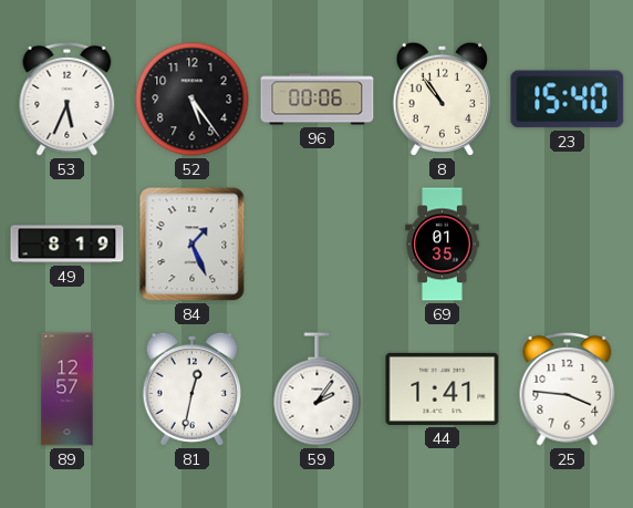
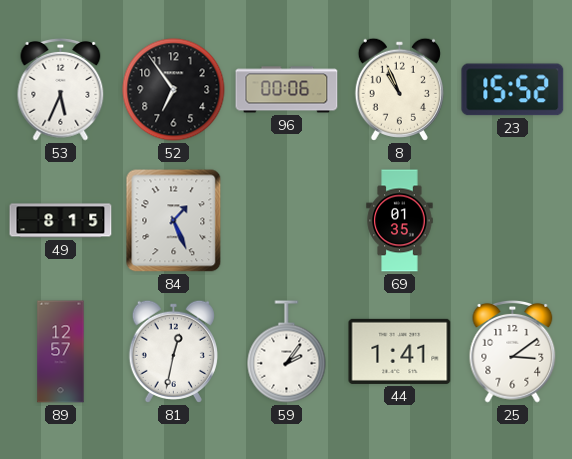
52: 5:24 -> 6:54
8: 10:54 -> 10:56
23: 15:40 -> 15:52
49: 8:19 -> 8:15
25: 3:46 -> 3:09
